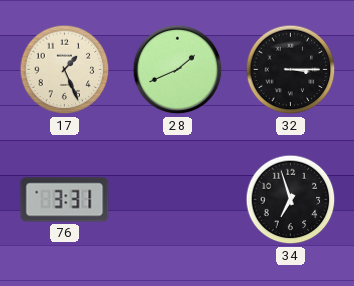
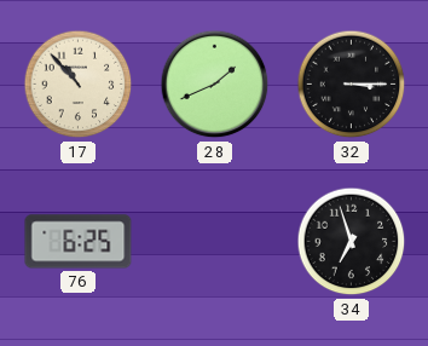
17: 1:26 -> 10:53
76: 3:31 -> 6:25
